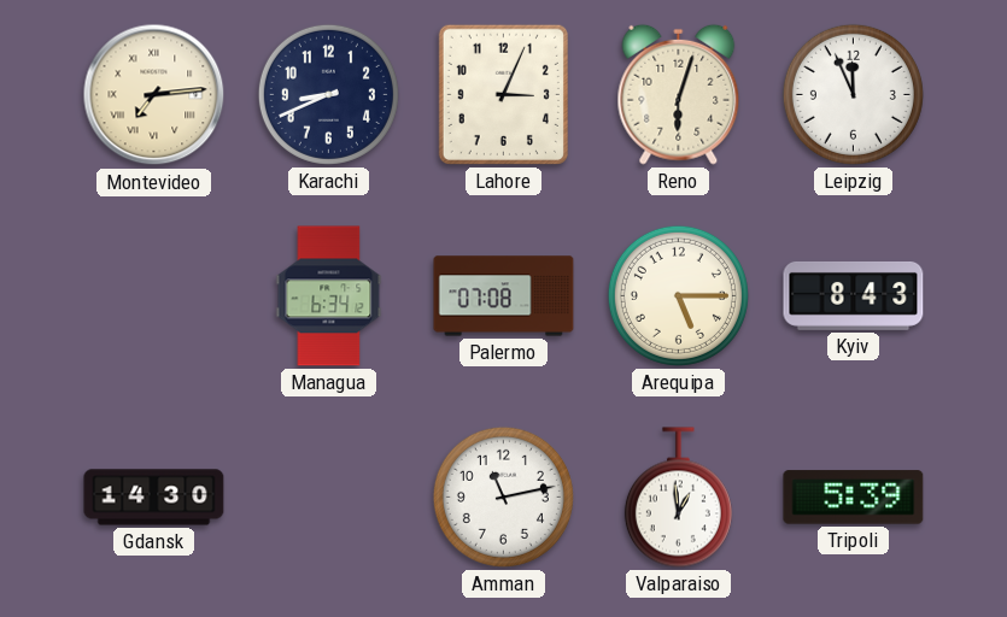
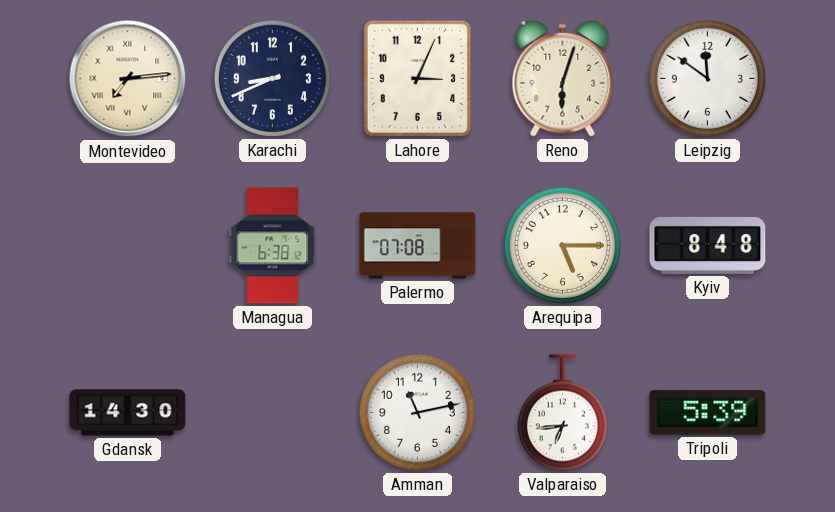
Leipzig: 11:56 -> 11:51
Managua: 6:34 -> 6:38
Kyiv: 8:43 -> 8:48
Valparaiso: 12:59 -> 6:44
